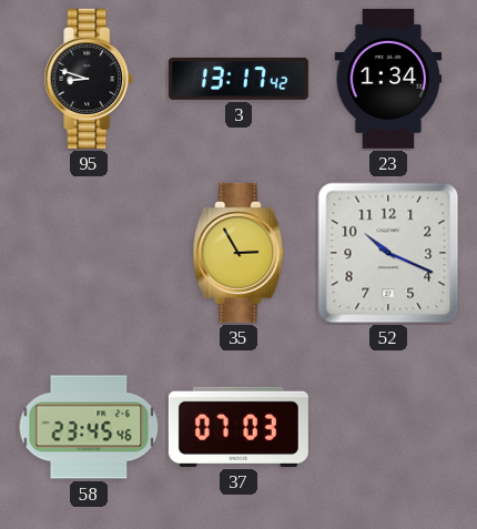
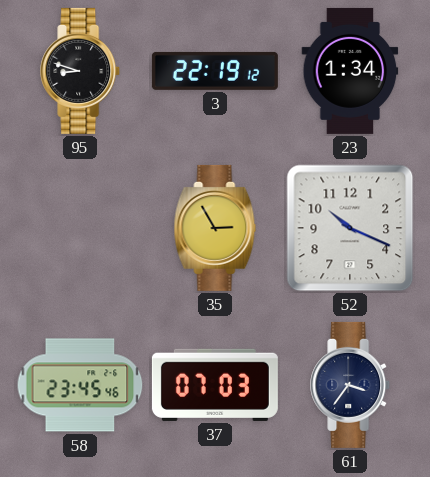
3: 13:17 -> 22:19
61: none -> 3:36
